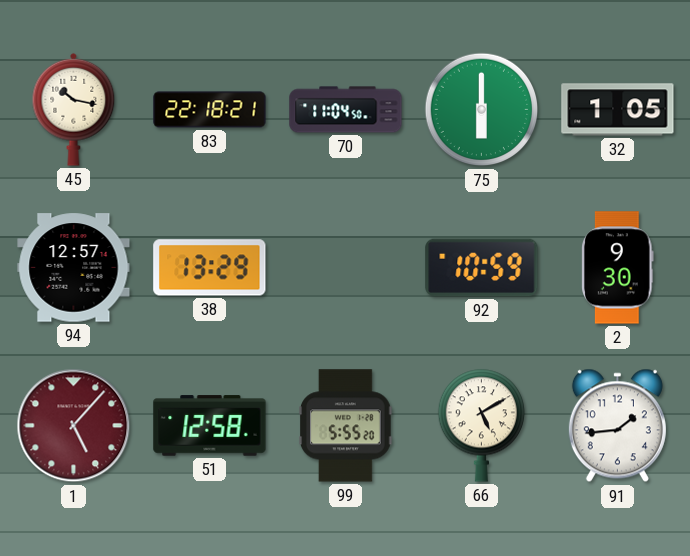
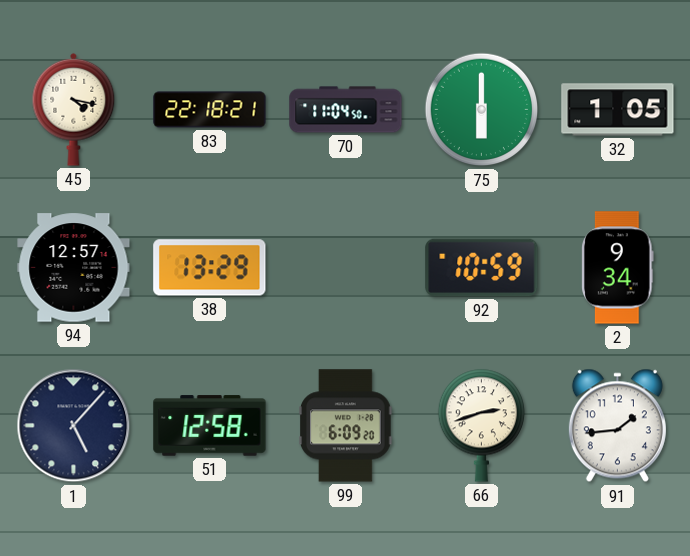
45: 10:17 -> 4:17
2: 9:30 -> 9:34
1 dial: burgundy -> navy
99: 5:55 -> 6:09
66: 5:10 -> 2:42
